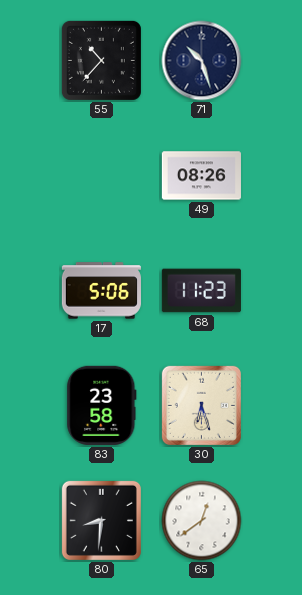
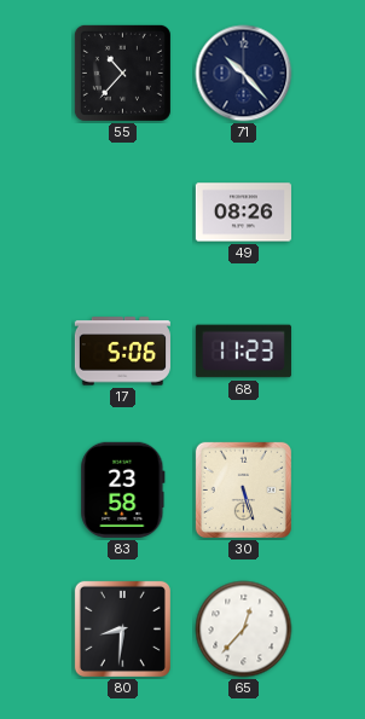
71: 10:27 -> 10:23
30: 6:27 -> 5:27
65: 12:39 -> 12:37
